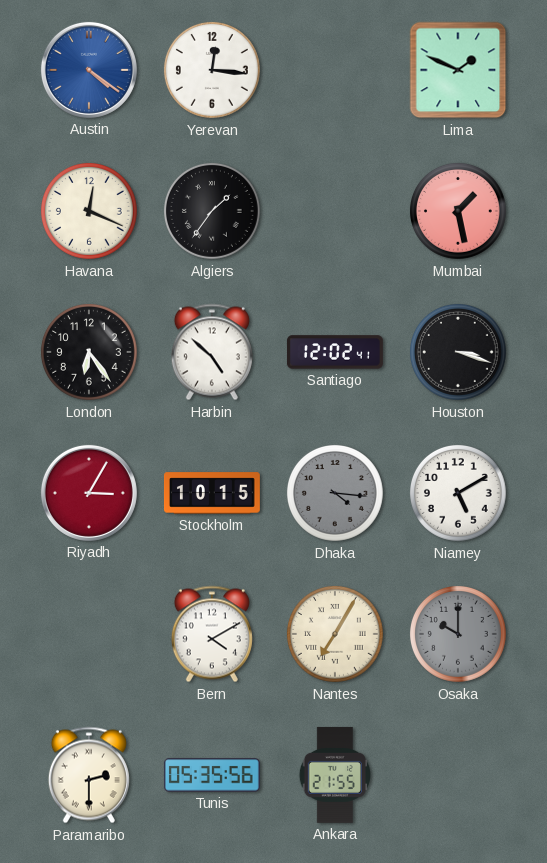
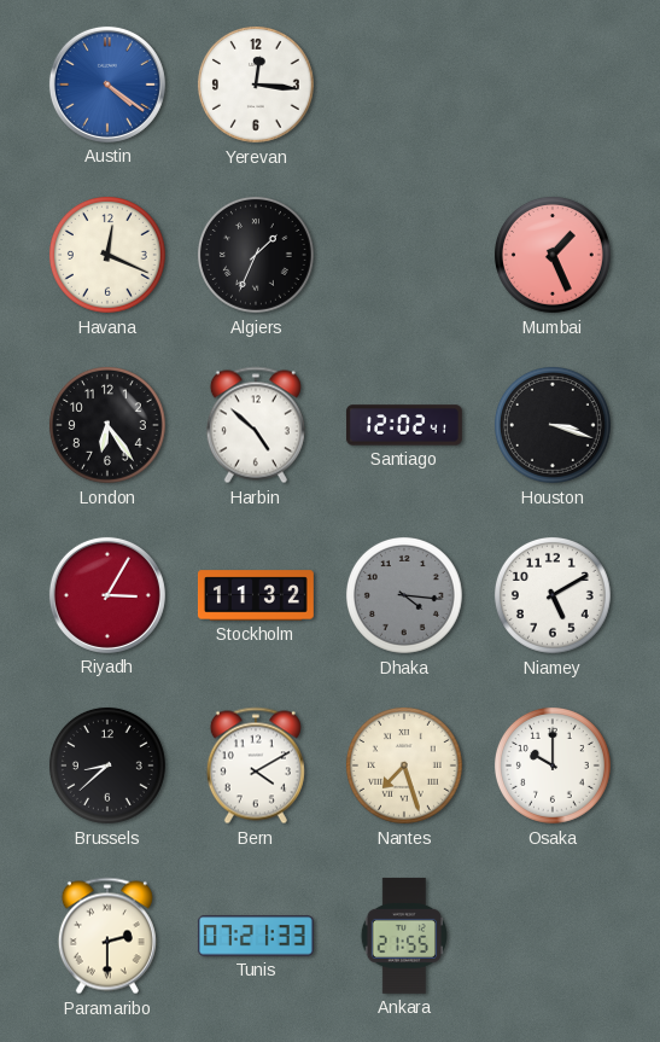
Lima: 1:49 -> none
Algiers: 1:36 -> 1:34
Mumbai: 1:28 -> 1:26
Stockholm: 10:15 -> 11:32
Brussels: none -> 8:38
Nantes: 7:05 -> 7:27
Osaka dial: grey -> white
Tunis: 05:35 -> 07:21
